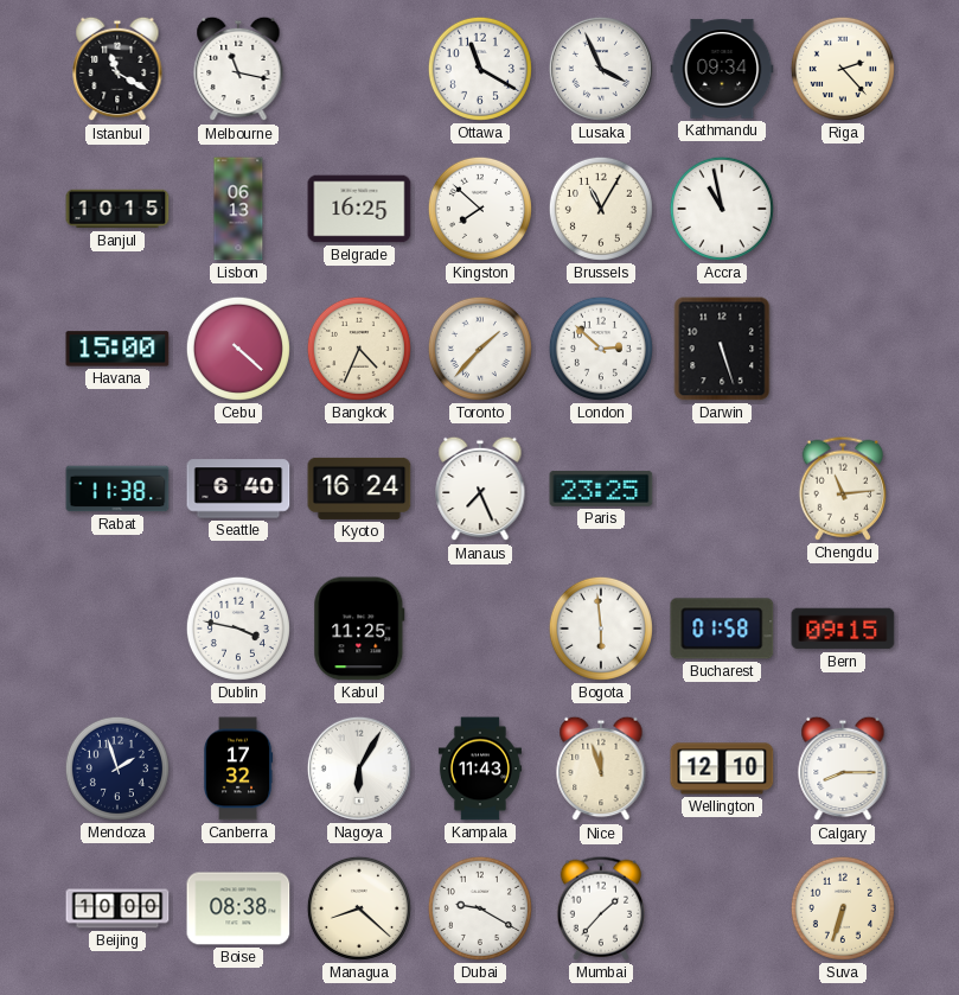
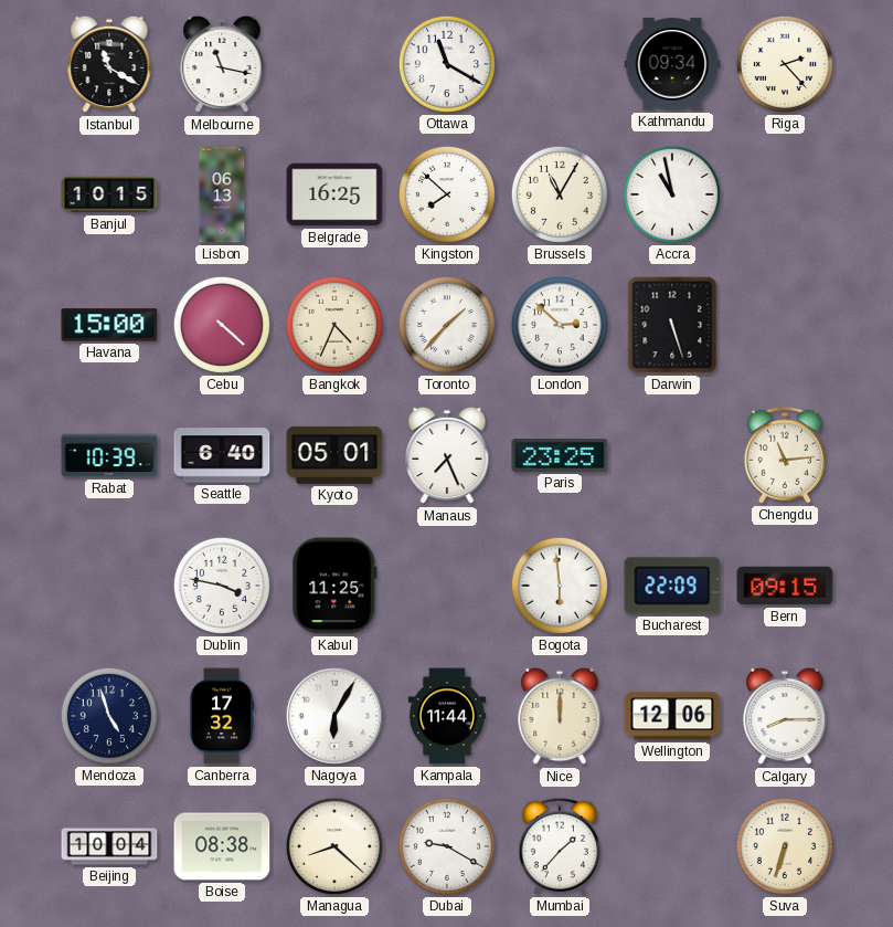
Lusaka: 3:56 -> none
Rabat: 11:38 -> 10:39
Kyoto: 16:24 -> 05:01
Bucharest: 01:58 -> 22:09
Mendoza: 1:57 -> 4:57
Kampala: 11:43 -> 11:44
Nice: 11:57 -> 12:00
Wellington: 12:10 -> 12:06
Beijing: 10:00 -> 10:04
